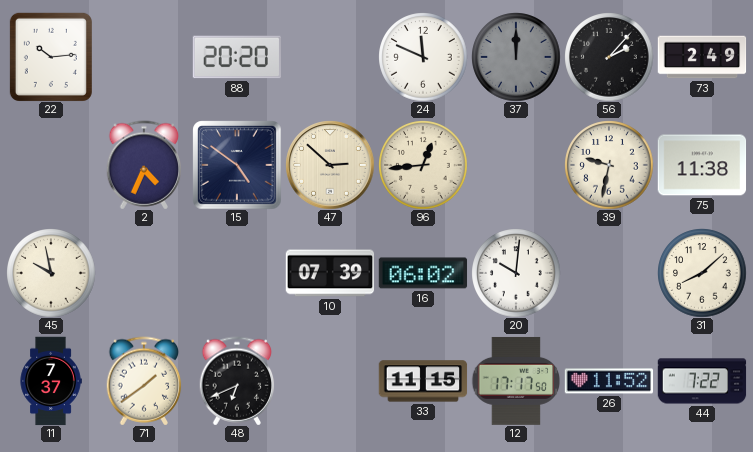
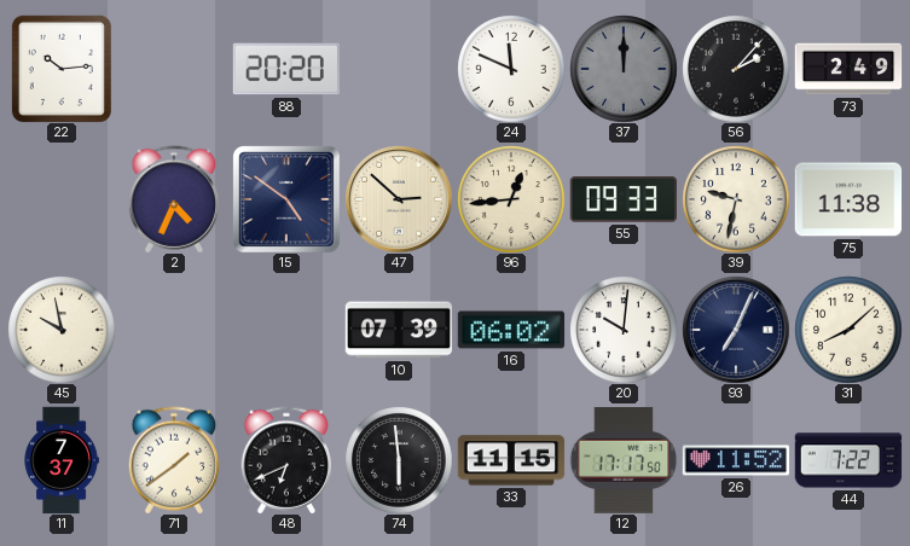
55: none -> 09:33
93: none -> 7:04
74: none -> 5:59
